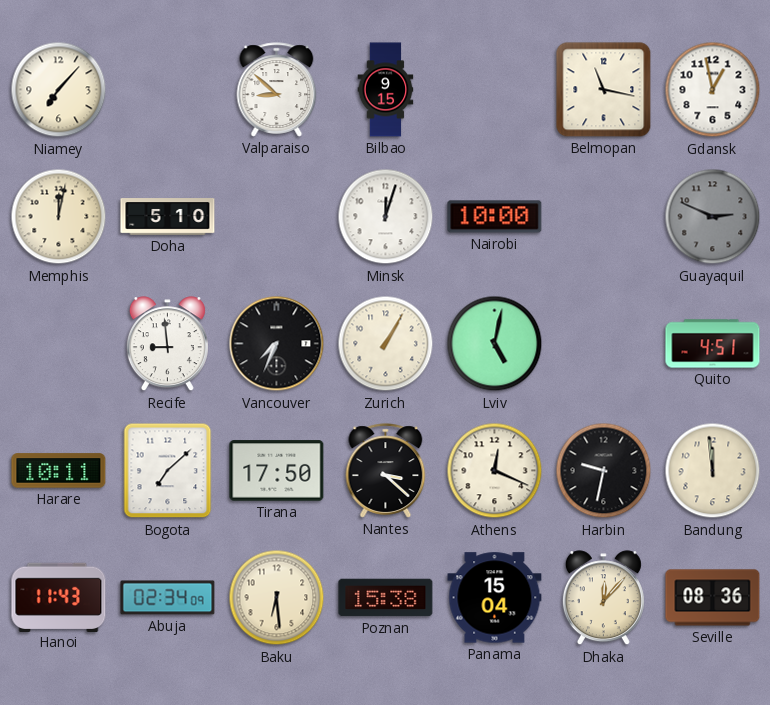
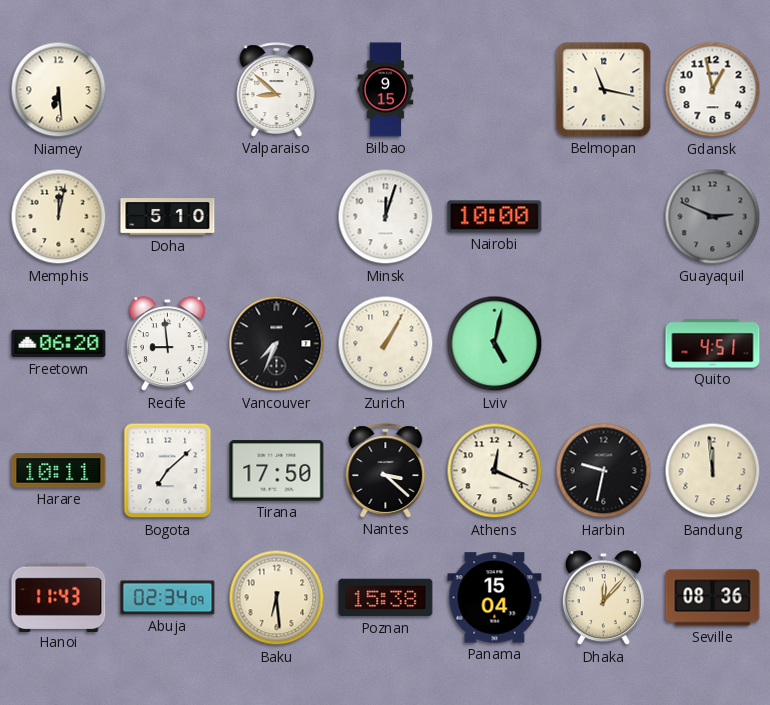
Niamey: 7:07 -> 6:29
Freetown: none -> 06:20
